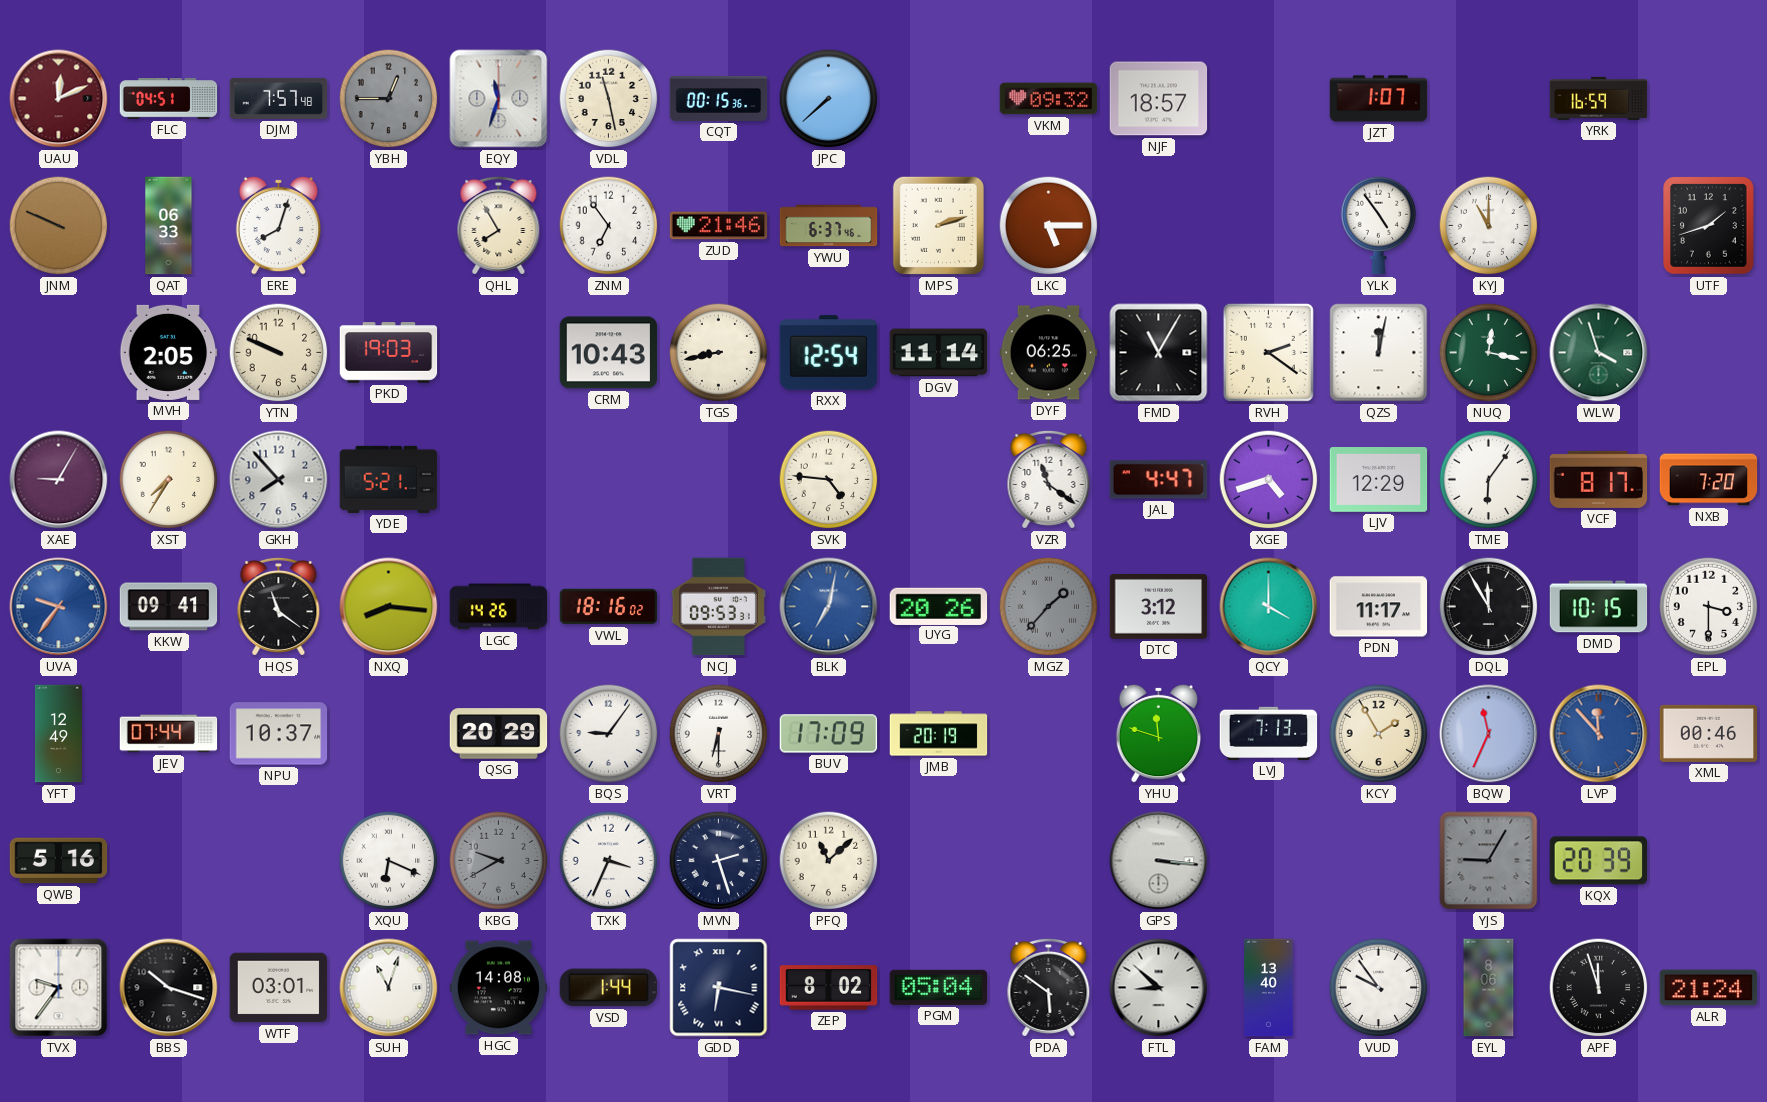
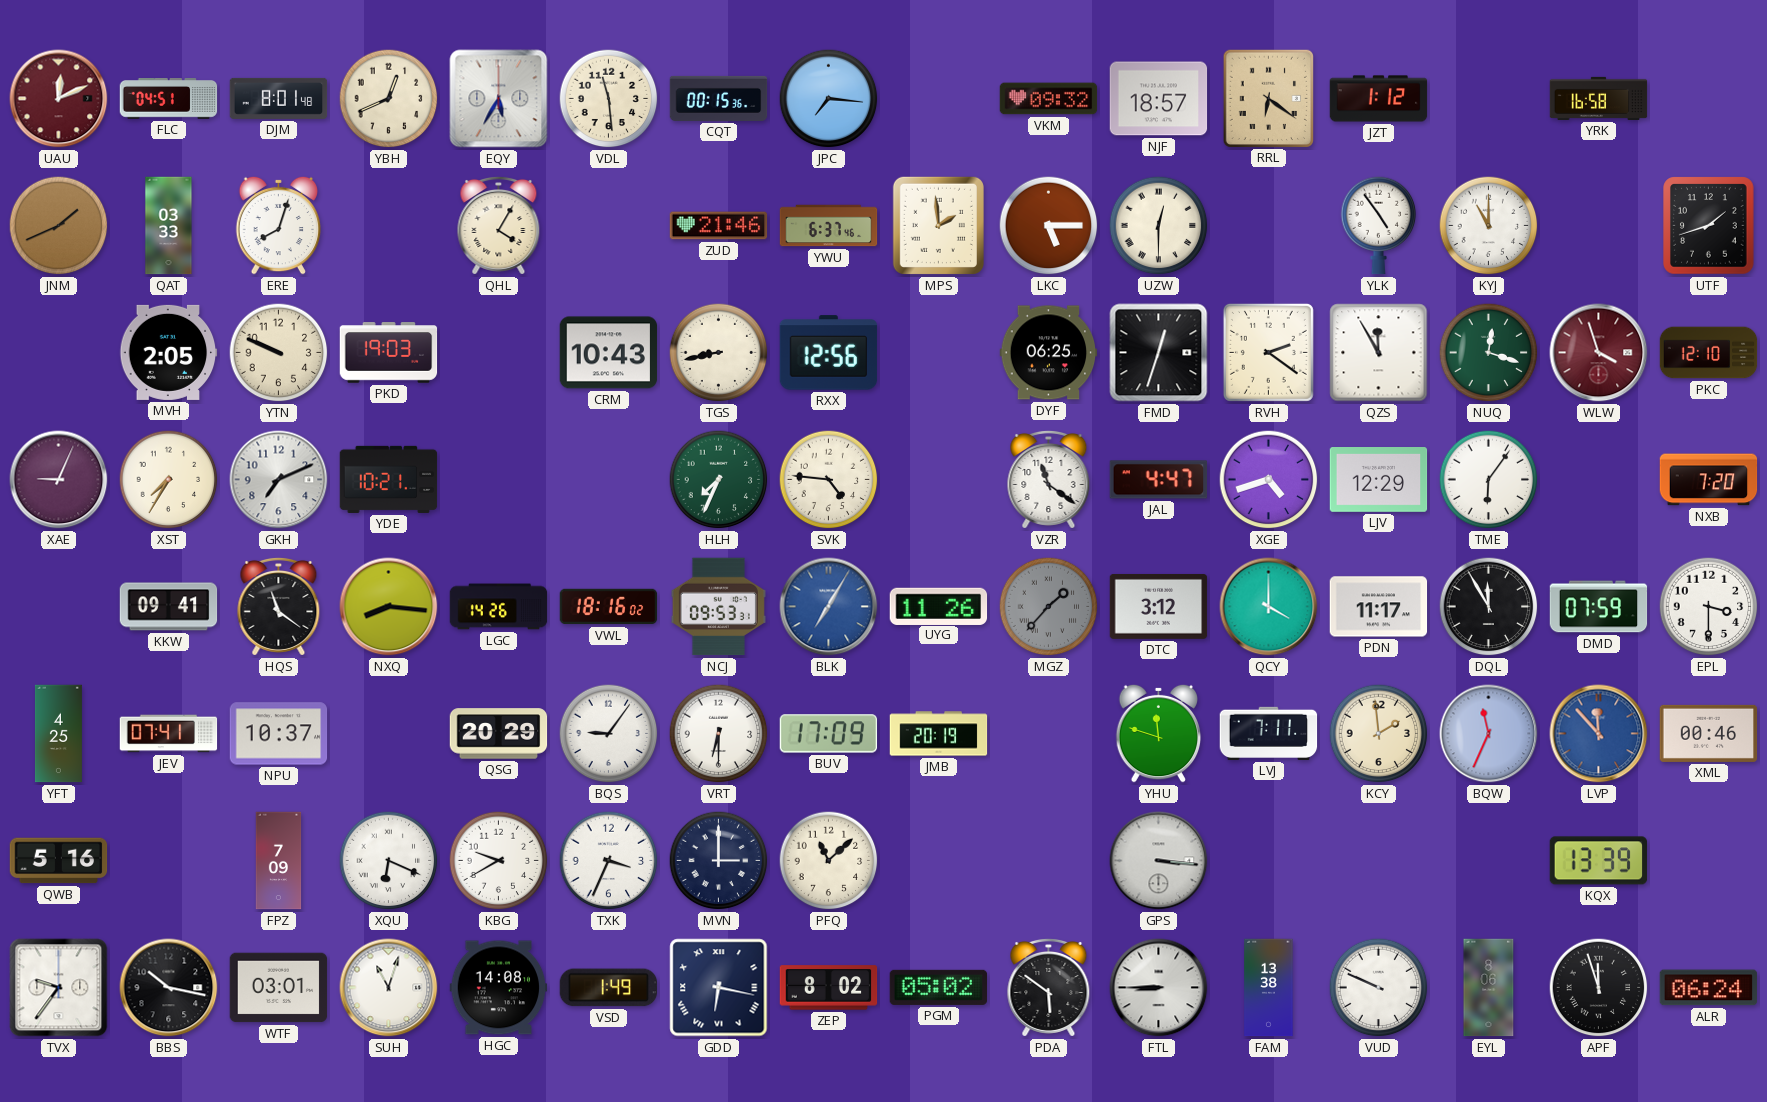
DJM: 7:57 -> 8:01
YBH: 12:45 -> 12:41
YBH dial: grey -> cream
EQY: 11:33 -> 5:35
VDL: 11:28 -> 11:29
JPC: 7:38 -> 7:16
RRL: none -> 6:21
JZT: 1:07 -> 1:12
YRK: 16:59 -> 16:58
JNM: 9:49 -> 1:41
QAT: 06:33 -> 03:33
QHL: 7:55 -> 4:05
ZNM: 6:54 -> none
MPS: 2:12 -> 1:59
UZW: none -> 12:30
RXX: 12:54 -> 12:56
DGV: 11:14 -> none
FMD: 11:05 -> 12:33
QZS: 12:02 -> 11:55
NUQ: 12:17 -> 12:18
WLW dial: green -> burgundy
PKC: none -> 12:10
XAE: 9:05 -> 9:04
GKH: 7:53 -> 7:11
YDE: 5:21 -> 10:21
HLH: none -> 7:34
VCF: 8:17 -> none
UVA: 9:36 -> none
BLK: 7:02 -> 7:05
UYG: 20:26 -> 11:26
DMD: 10:15 -> 07:59
YFT: 12:49 -> 4:25
JEV: 07:44 -> 07:41
LVJ: 7:13 -> 7:11
KCY: 1:55 -> 1:59
FPZ: none -> 7:09
KBG dial: grey -> white
MVN: 2:27 -> 3:00
YJS: 9:05 -> none
KQX: 20:39 -> 13:39
BBS: 10:18 -> 10:17
VSD: 1:44 -> 1:49
PGM: 05:04 -> 05:02
FTL: 8:52 -> 8:45
FAM: 13:40 -> 13:38
VUD: 9:54 -> 9:49
ALR: 21:24 -> 06:24
